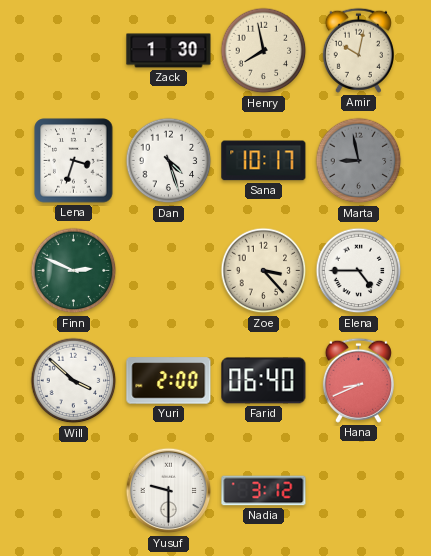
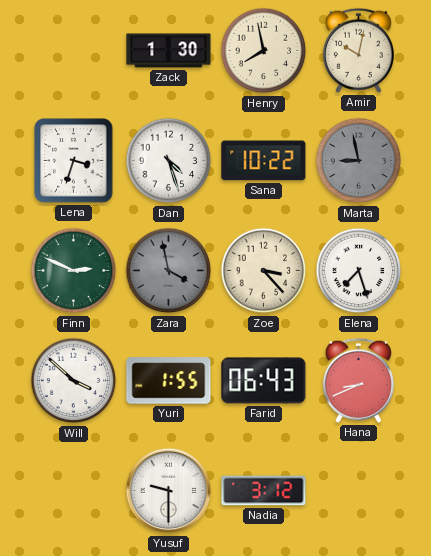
Sana: 10:17 -> 10:22
Zara: none -> 3:58
Elena: 4:45 -> 7:27
Yuri: 2:00 -> 1:55
Farid: 06:40 -> 06:43
